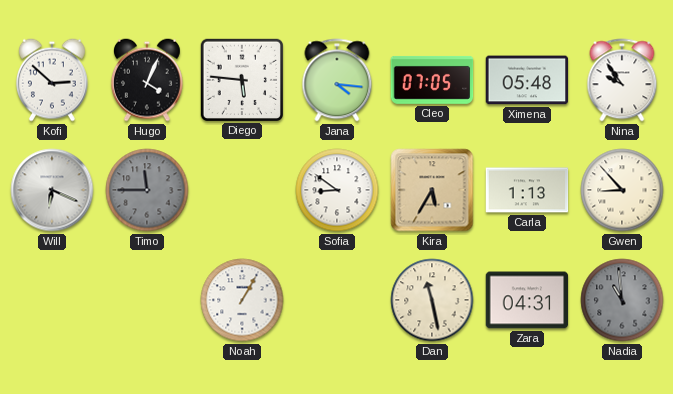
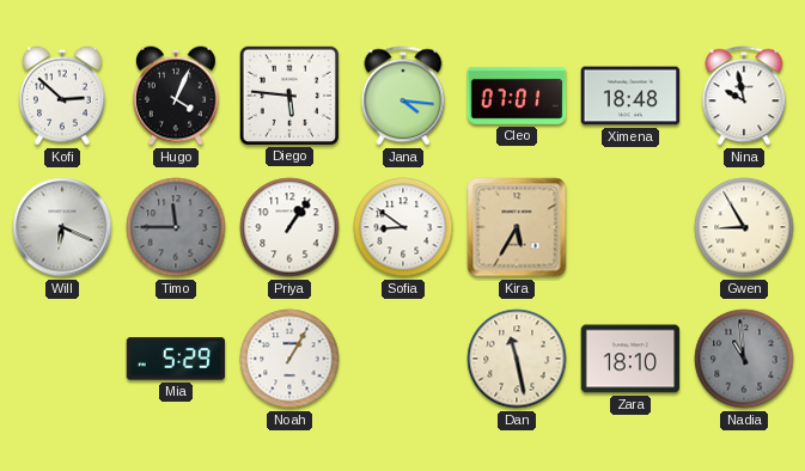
Cleo: 07:05 -> 07:01
Ximena: 05:48 -> 18:48
Nina: 9:54 -> 9:58
Priya: none -> 1:06
Carla: 1:13 -> none
Gwen: 8:53 -> 8:55
Mia: none -> 5:29
Zara: 04:31 -> 18:10
